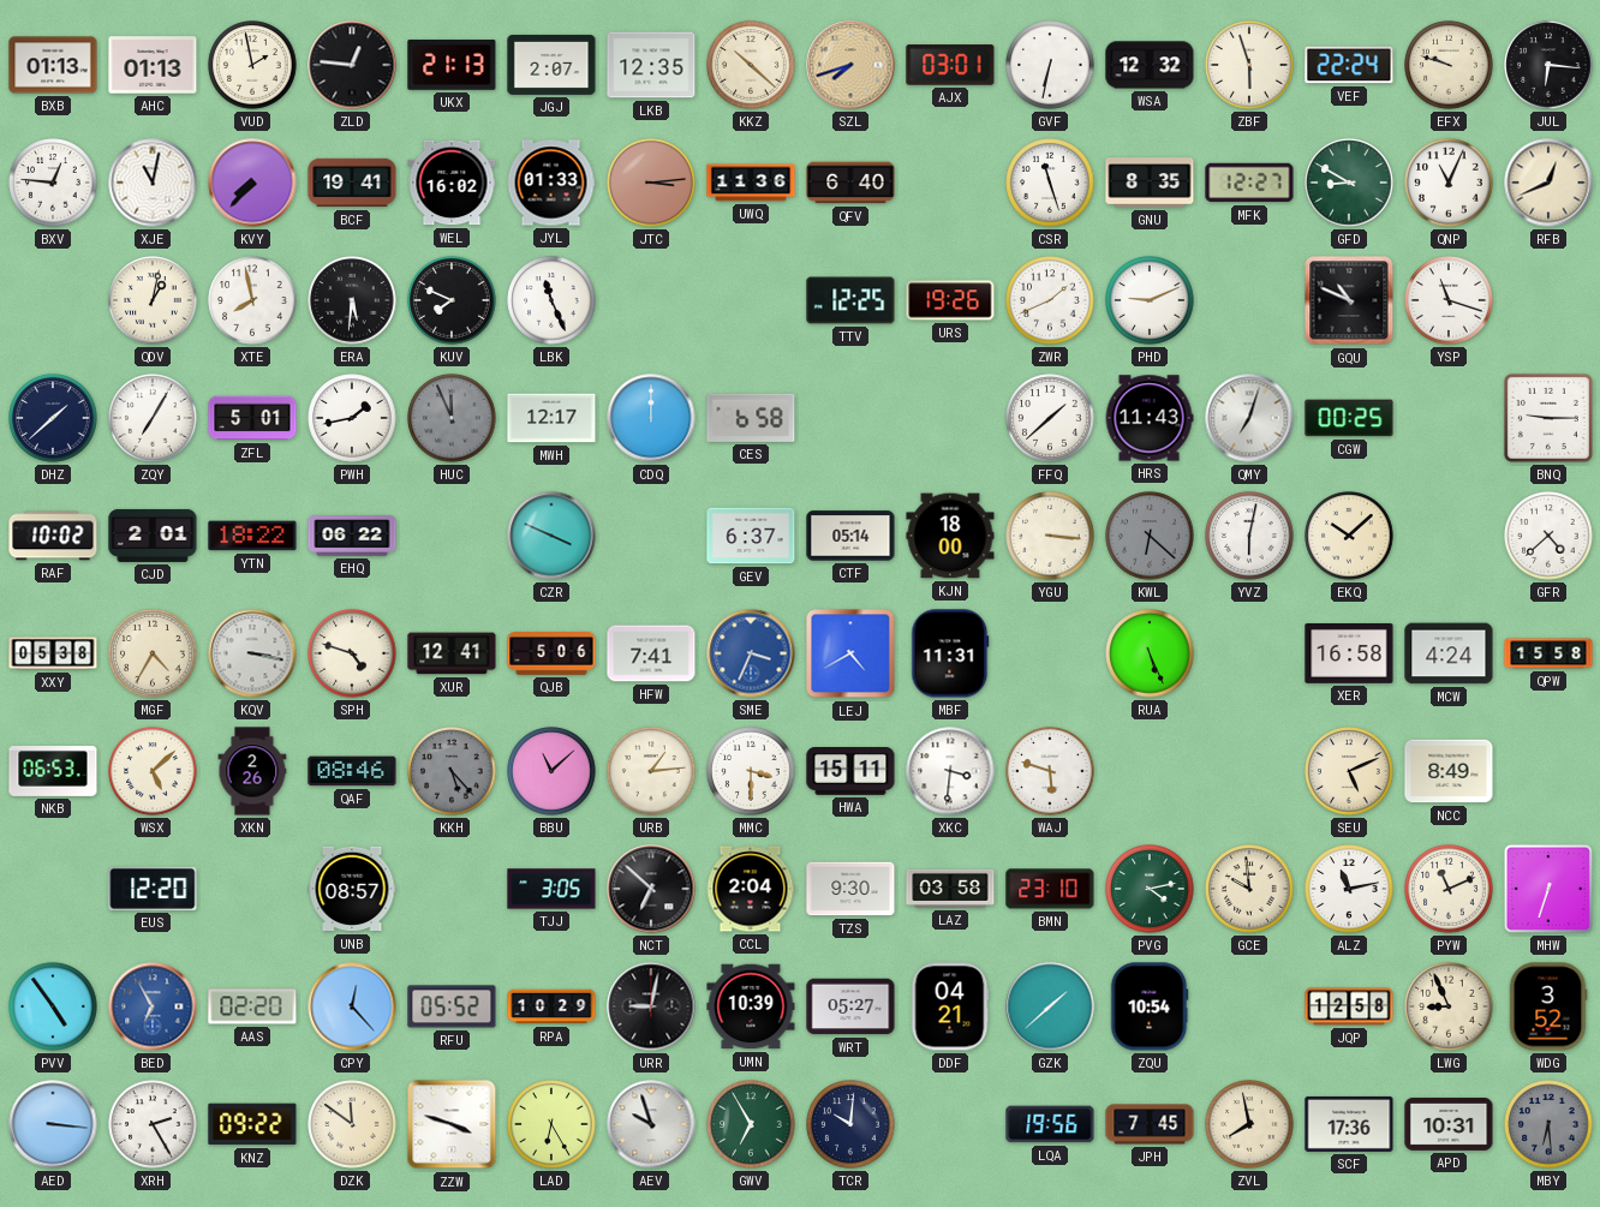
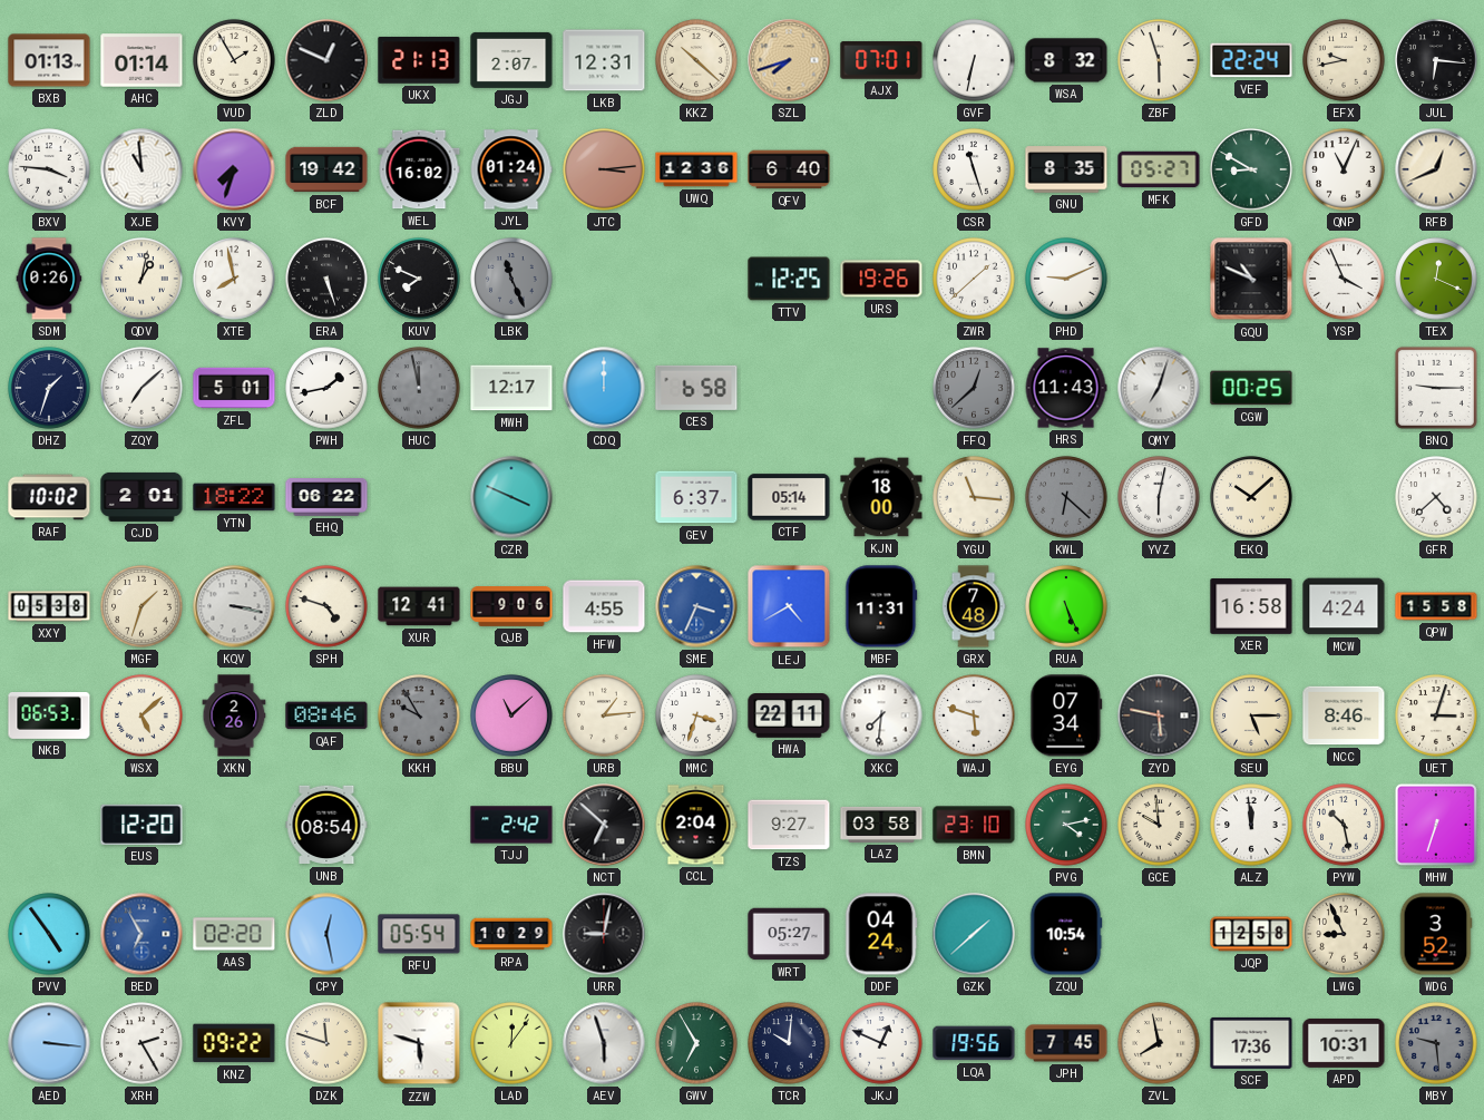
AHC: 01:13 -> 01:14
VUD: 1:58 -> 1:55
ZLD: 12:46 -> 12:49
LKB: 12:35 -> 12:31
AJX: 03:01 -> 07:01
WSA: 12:32 -> 8:32
EFX: 9:48 -> 9:43
BXV: 12:46 -> 3:46
XJE: 11:02 -> 10:59
KVY: 7:37 -> 7:33
BCF: 19:41 -> 19:42
JYL: 01:33 -> 01:24
UWQ: 11:36 -> 12:36
MFK: 12:27 -> 05:27
SDM: none -> 0:26
ERA: 5:31 -> 5:27
LBK dial: white -> grey
ZWR: 1:41 -> 1:38
YSP: 11:18 -> 3:56
TEX: none -> 12:19
DHZ: 1:38 -> 1:33
ZQY: 7:05 -> 7:08
HUC: 11:56 -> 11:58
FFQ: 1:38 -> 12:38
FFQ dial: white -> grey
YGU: 3:16 -> 11:16
MGF: 4:35 -> 1:33
QJB: 5:06 -> 9:06
HFW: 7:41 -> 4:55
GRX: none -> 7:48
KKH: 5:23 -> 9:55
MMC: 3:30 -> 3:33
HWA: 15:11 -> 22:11
XKC: 3:31 -> 7:31
EYG: none -> 07:34
ZYD: none -> 5:47
SEU: 5:11 -> 5:15
NCC: 8:49 -> 8:46
UET: none -> 3:03
UNB: 08:57 -> 08:54
TJJ: 3:05 -> 2:42
TZS: 9:30 -> 9:27
ALZ: 11:13 -> 11:59
PYW: 11:11 -> 10:28
CPY: 12:23 -> 12:28
RFU: 05:52 -> 05:54
UMN: 10:39 -> none
DDF: 04:21 -> 04:24
DZK: 11:51 -> 11:48
ZZW: 3:48 -> 5:48
LAD: 6:25 -> 12:06
AEV: 9:57 -> 5:57
JKJ: none -> 12:49
MBY: 6:29 -> 9:29
